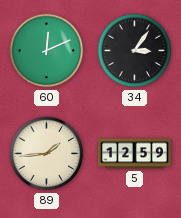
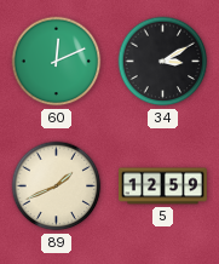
34: 3:06 -> 3:10
89: 1:44 -> 1:41
